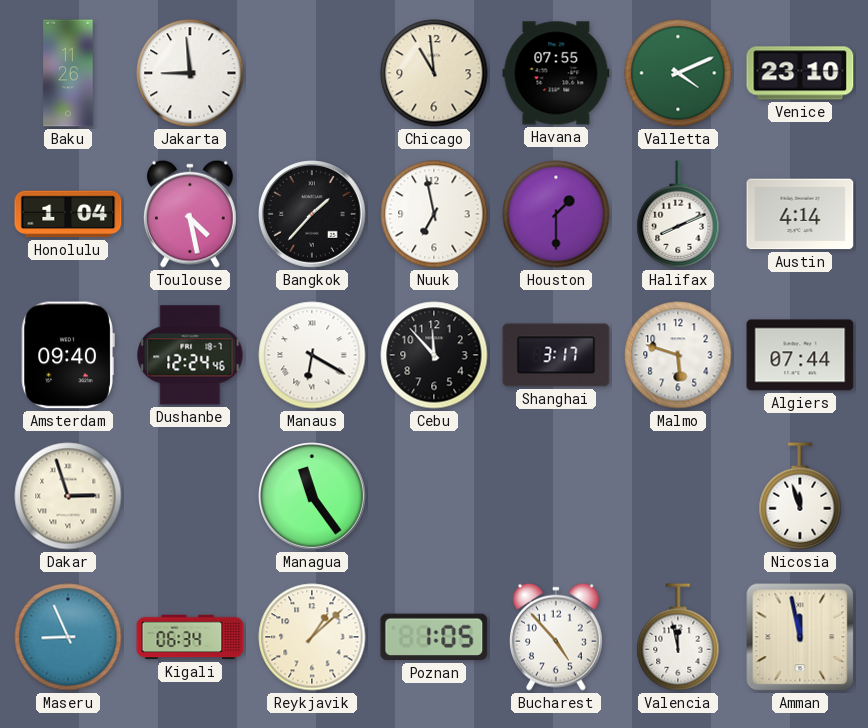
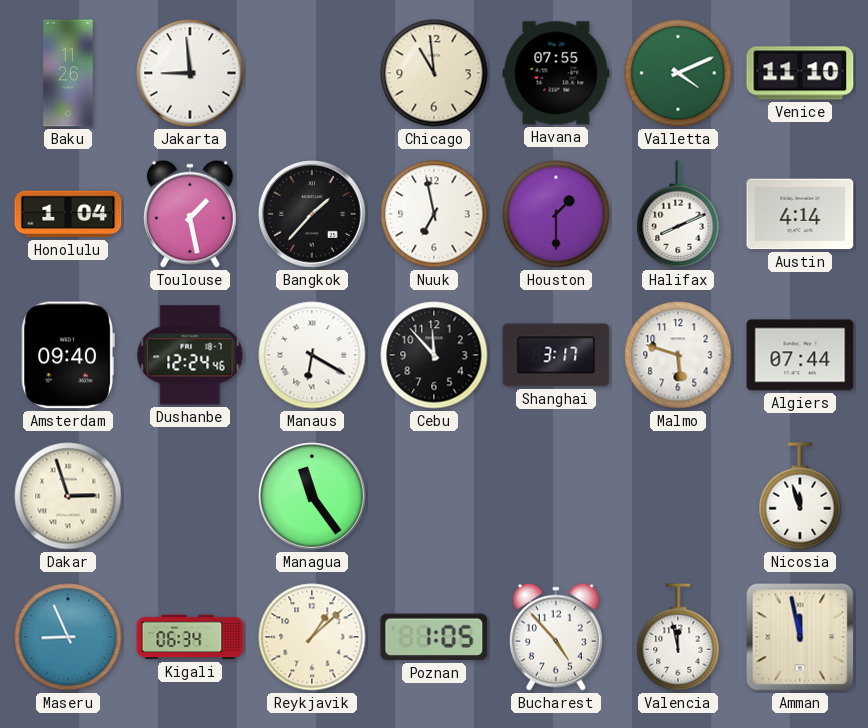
Venice: 23:10 -> 11:10
Toulouse: 4:28 -> 1:28
